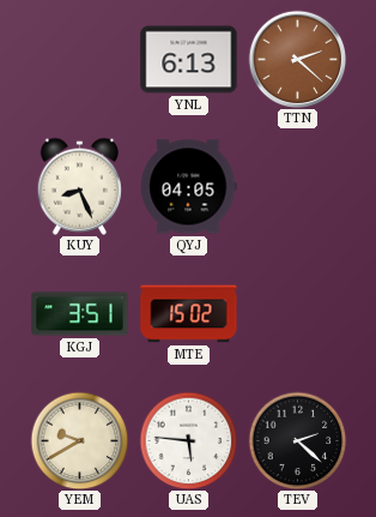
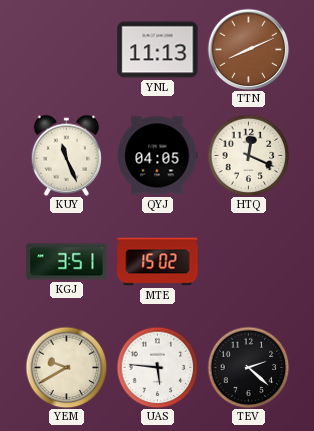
YNL: 6:13 -> 11:13
TTN: 2:22 -> 8:11
KUY: 8:26 -> 11:26
HTQ: none -> 12:19
